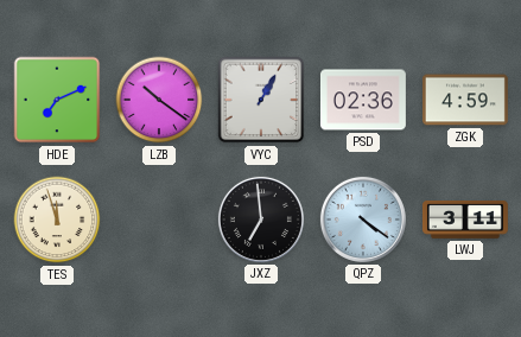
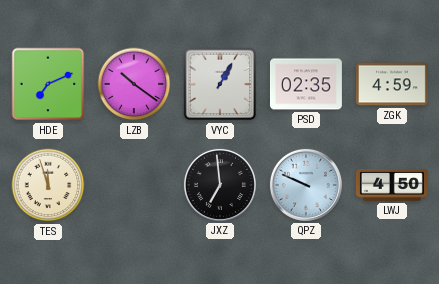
PSD: 02:36 -> 02:35
QPZ: 4:21 -> 9:49
LWJ: 3:11 -> 4:50
